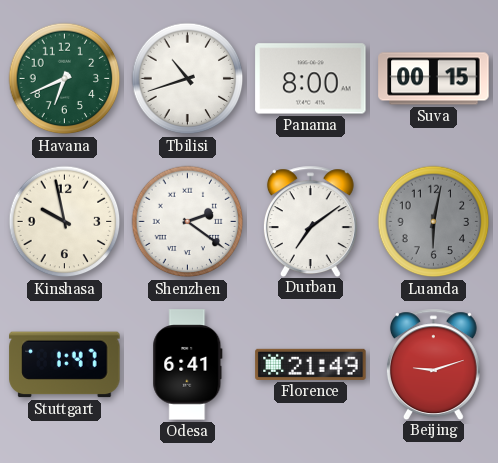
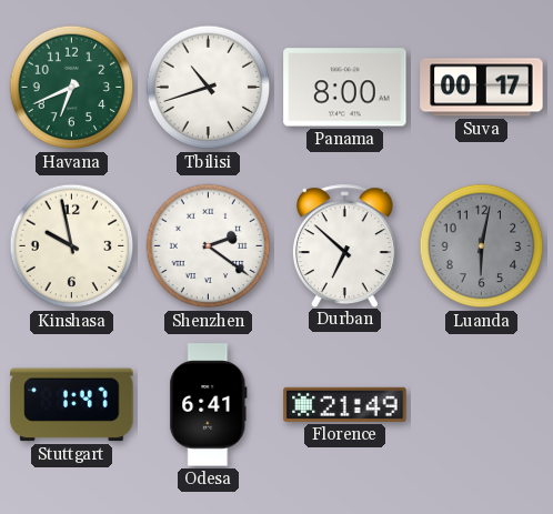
Suva: 00:15 -> 00:17
Durban: 7:09 -> 6:52
Beijing: 9:12 -> none
